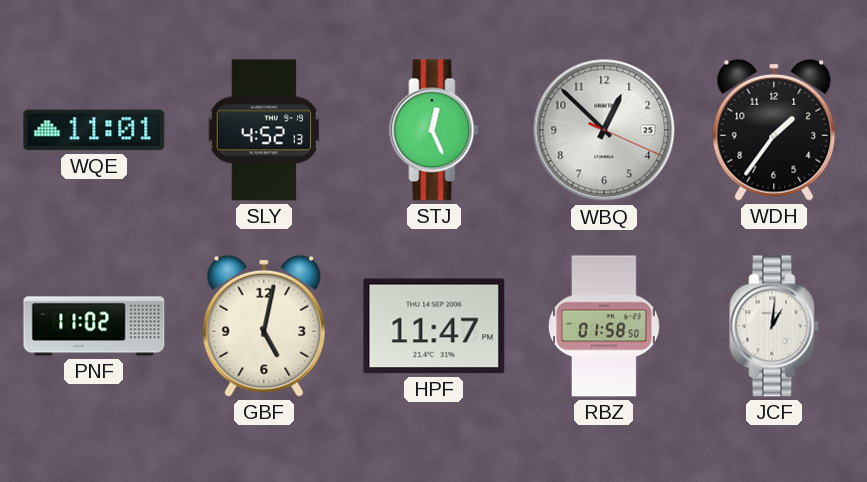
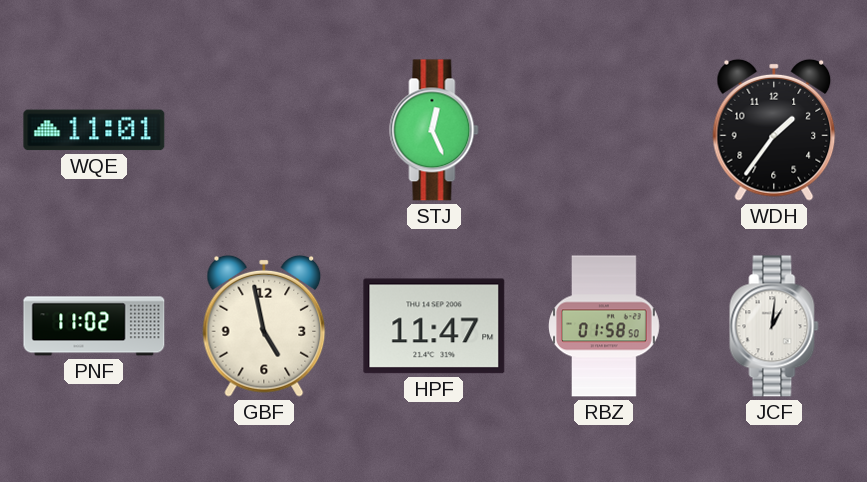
SLY: 4:52 -> none
WBQ: 12:52 -> none
GBF: 5:02 -> 4:58
